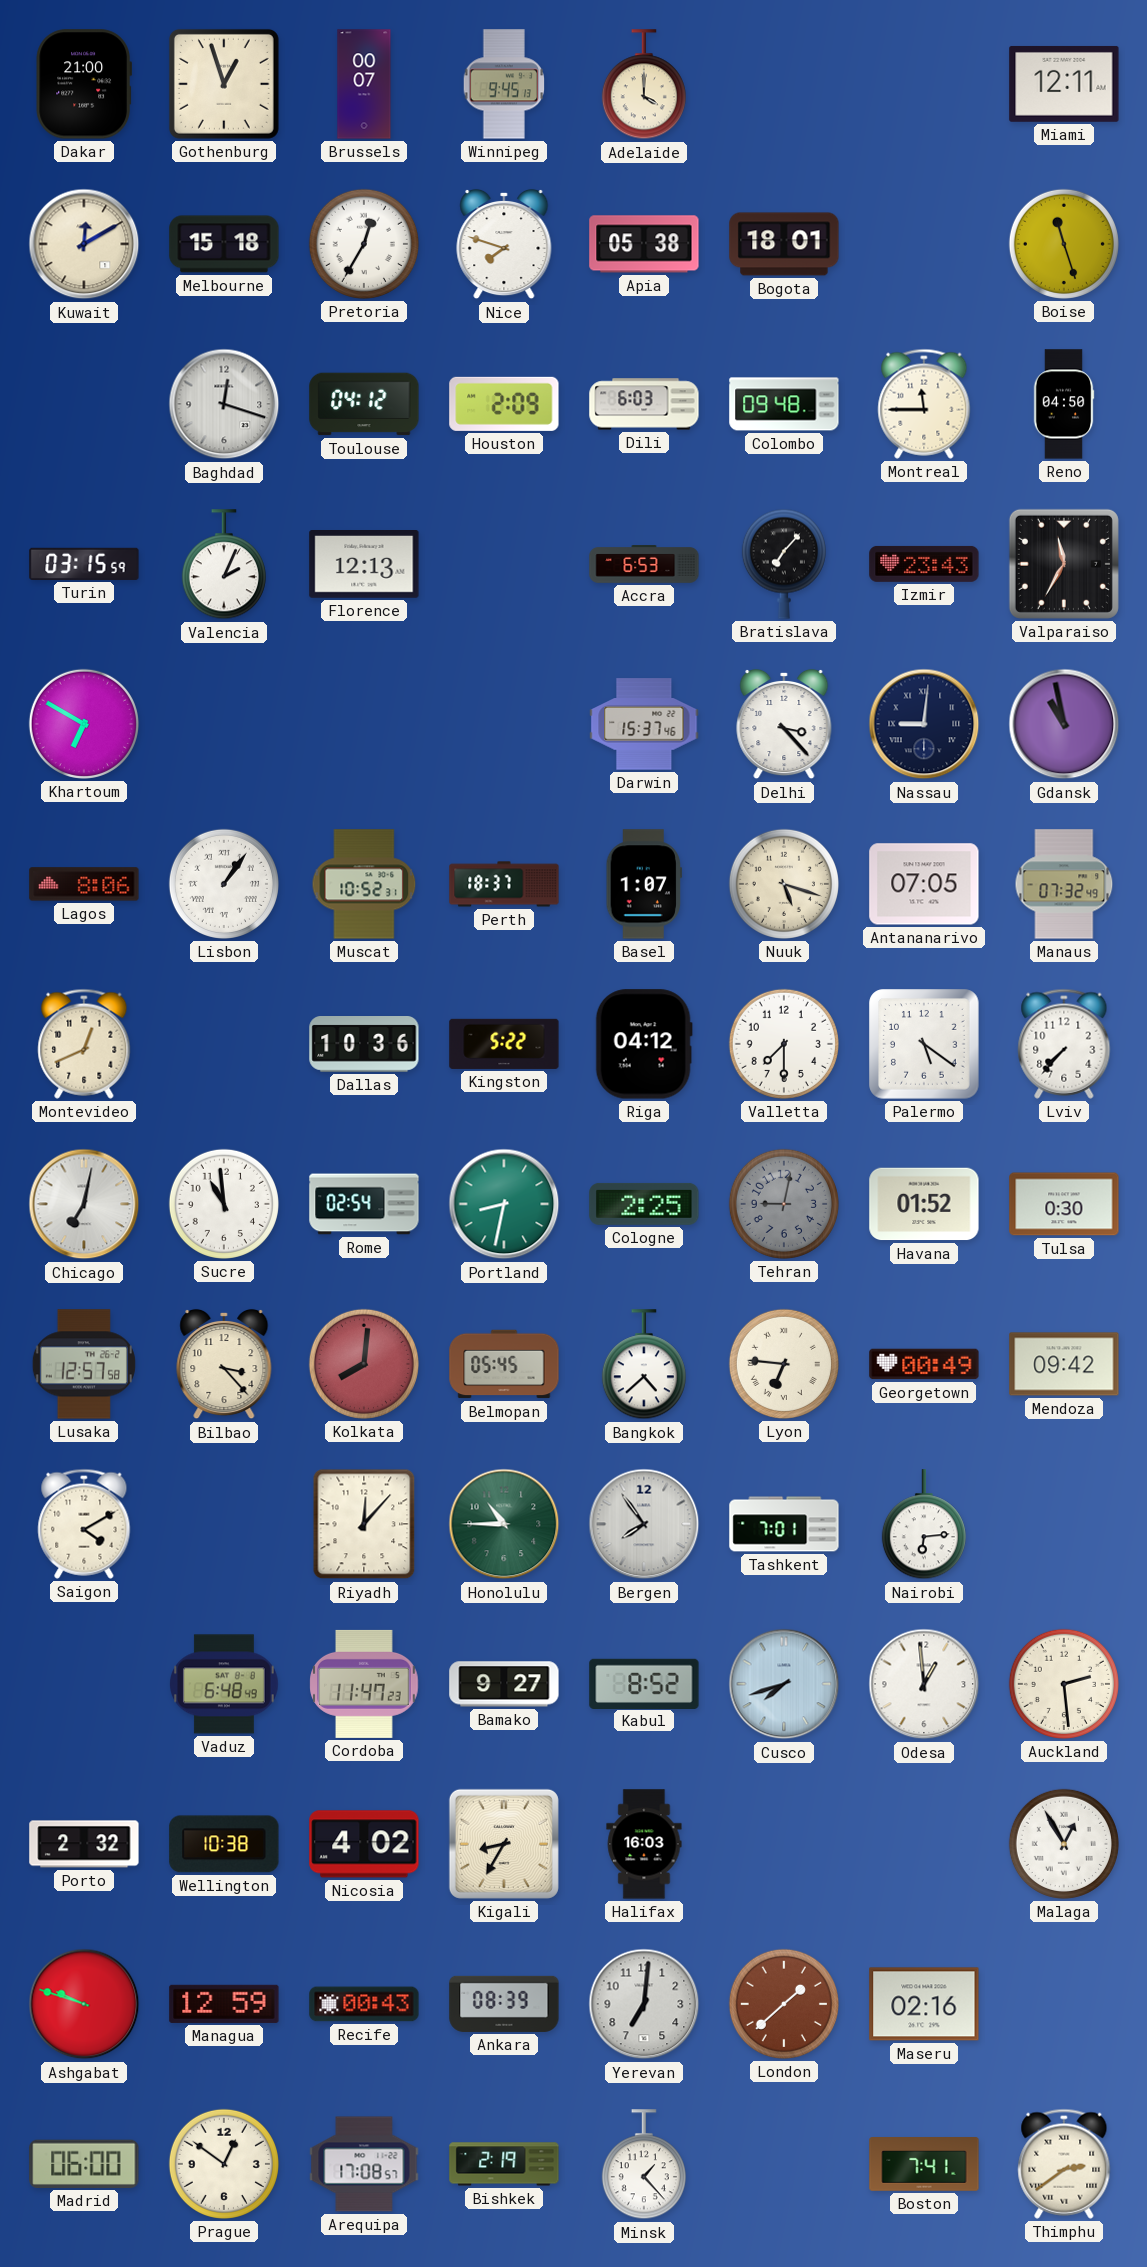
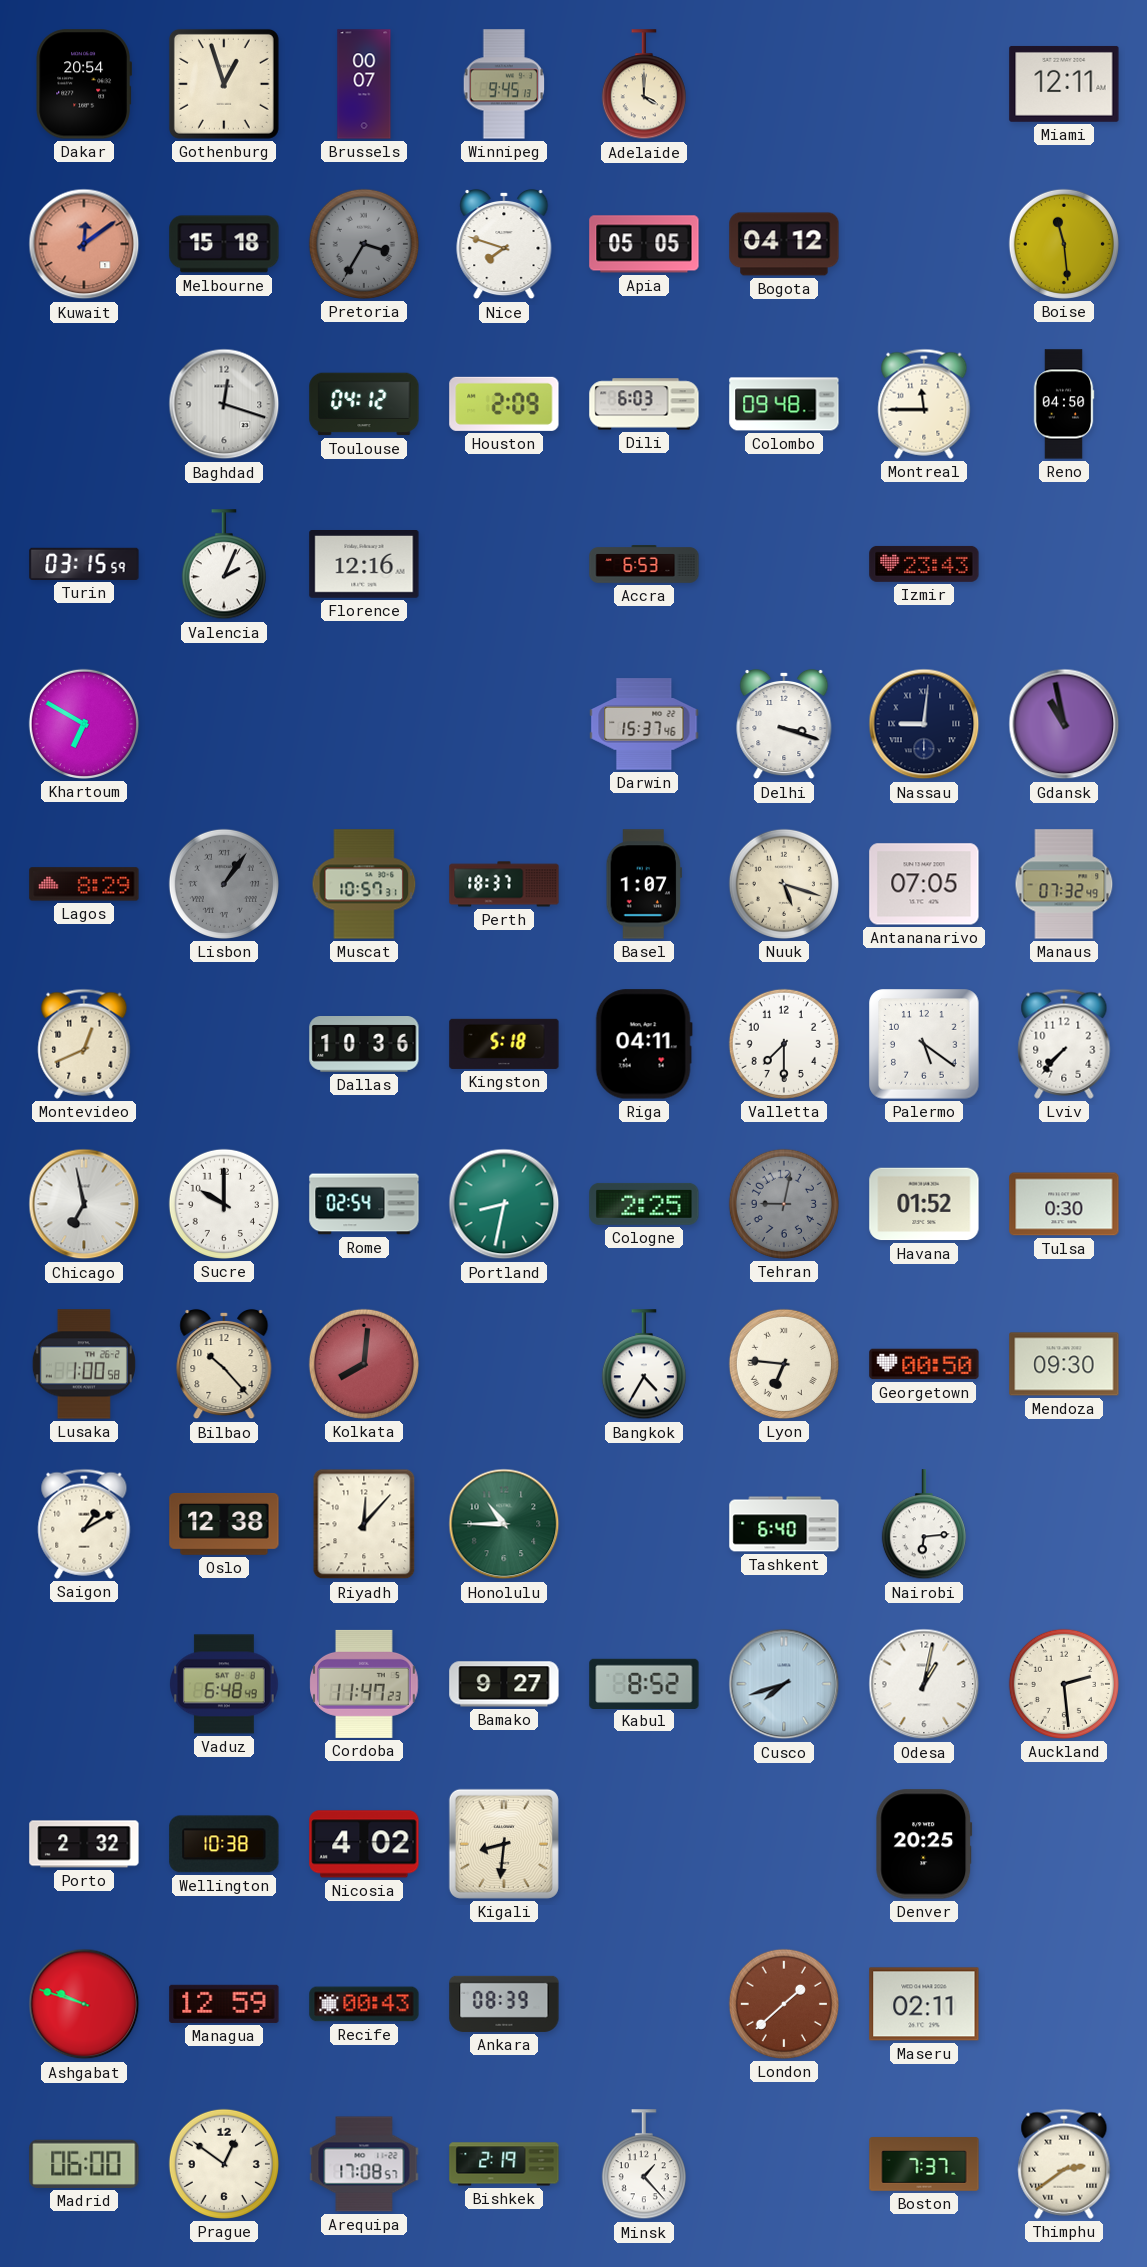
Dakar: 21:00 -> 20:54
Kuwait: 12:10 -> 12:09
Kuwait dial: cream -> salmon
Pretoria: 12:35 -> 3:35
Pretoria dial: white -> grey
Apia: 05:38 -> 05:05
Bogota: 18:01 -> 04:12
Boise: 11:27 -> 11:29
Florence: 12:13 -> 12:16
Bratislava: 7:07 -> none
Valparaiso: 11:35 -> none
Delhi: 3:23 -> 3:18
Lagos: 8:06 -> 8:29
Lisbon dial: white -> grey
Muscat: 10:52 -> 10:57
Kingston: 5:22 -> 5:18
Riga: 04:12 -> 04:11
Chicago: 7:02 -> 6:58
Sucre: 10:59 -> 10:00
Lusaka: 12:57 -> 1:00
Bilbao: 3:23 -> 10:23
Belmopan: 05:45 -> none
Bangkok: 4:38 -> 4:35
Georgetown: 00:49 -> 00:50
Mendoza: 09:42 -> 09:30
Saigon: 4:10 -> 1:10
Oslo: none -> 12:38
Bergen: 7:54 -> none
Tashkent: 7:01 -> 6:40
Odesa: 12:59 -> 1:02
Kigali: 8:35 -> 8:31
Halifax: 16:03 -> none
Denver: none -> 20:25
Malaga: 12:55 -> none
Yerevan: 7:01 -> none
Maseru: 02:16 -> 02:11
Boston: 7:41 -> 7:37
